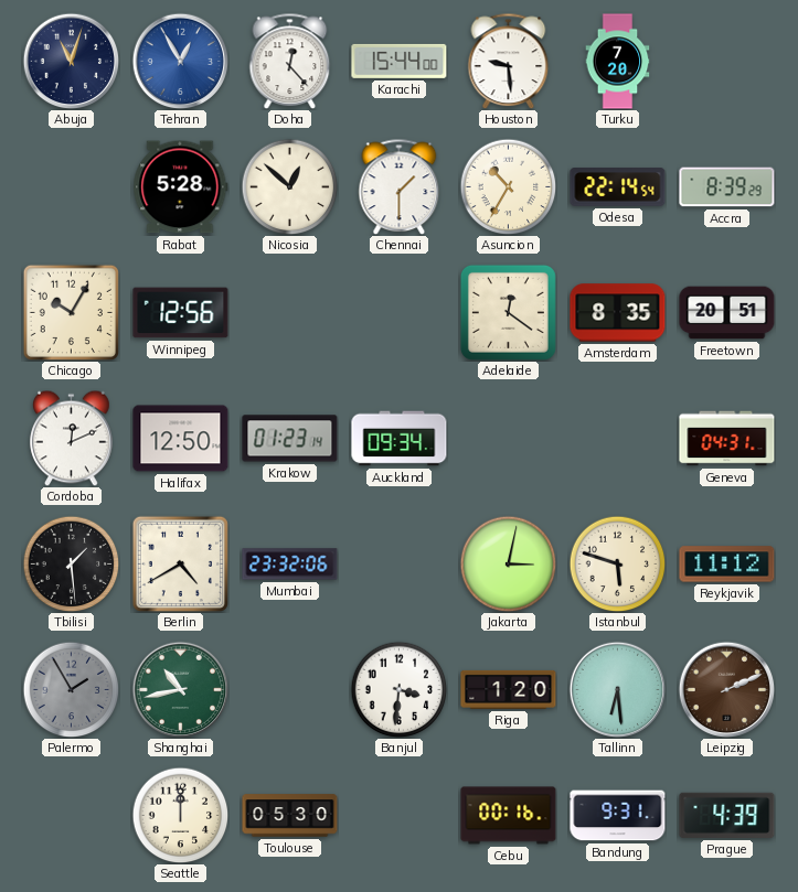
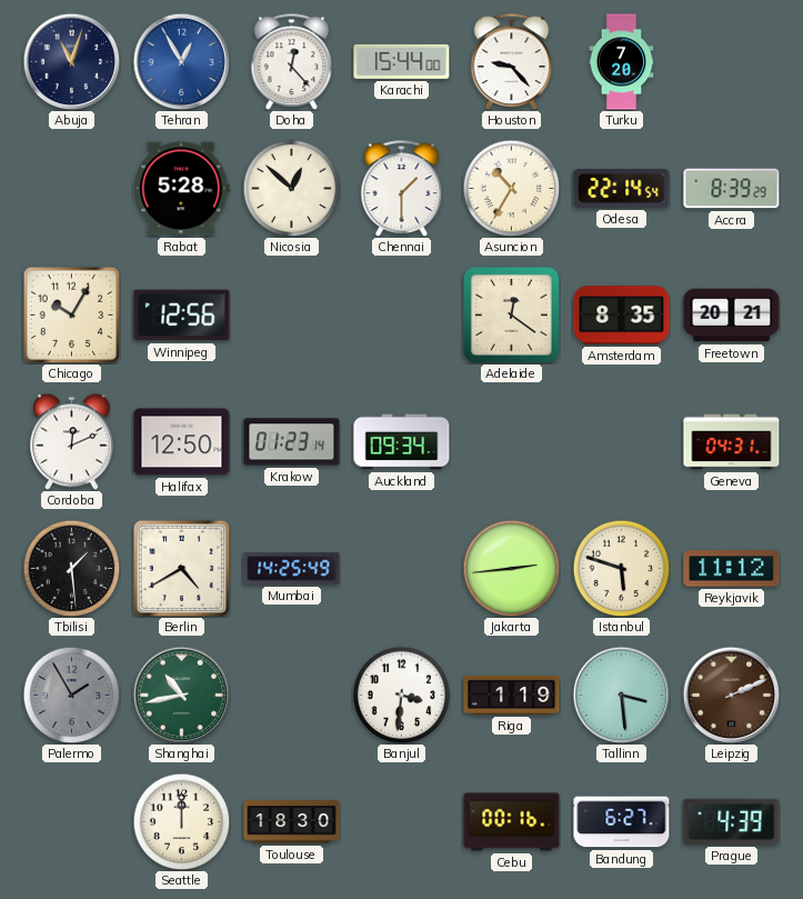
Houston: 9:29 -> 9:23
Freetown: 20:51 -> 20:21
Mumbai: 23:32 -> 14:25
Jakarta: 3:02 -> 2:44
Riga: 1:20 -> 1:19
Tallinn: 6:29 -> 3:29
Toulouse: 05:30 -> 18:30
Bandung: 9:31 -> 6:27
